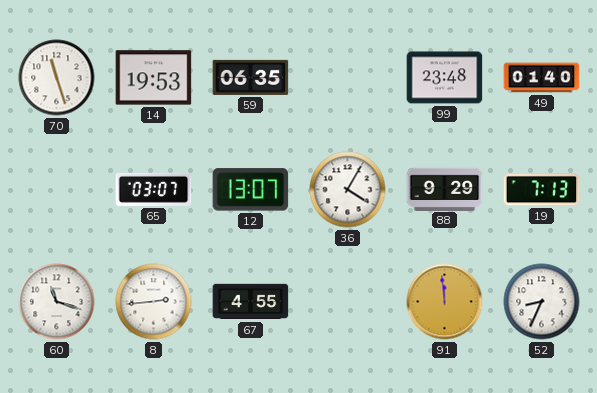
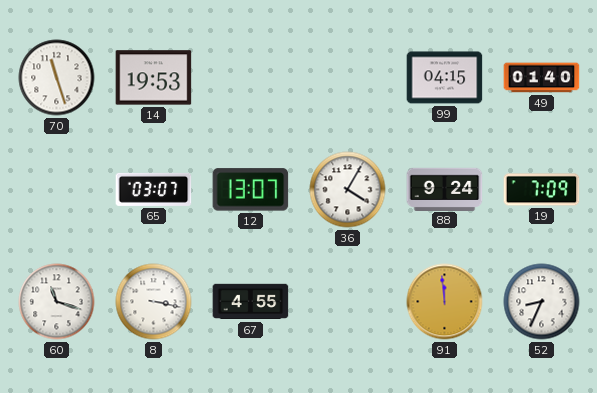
59: 06:35 -> none
99: 23:48 -> 04:15
88: 9:29 -> 9:24
19: 7:13 -> 7:09
8: 2:44 -> 3:17
